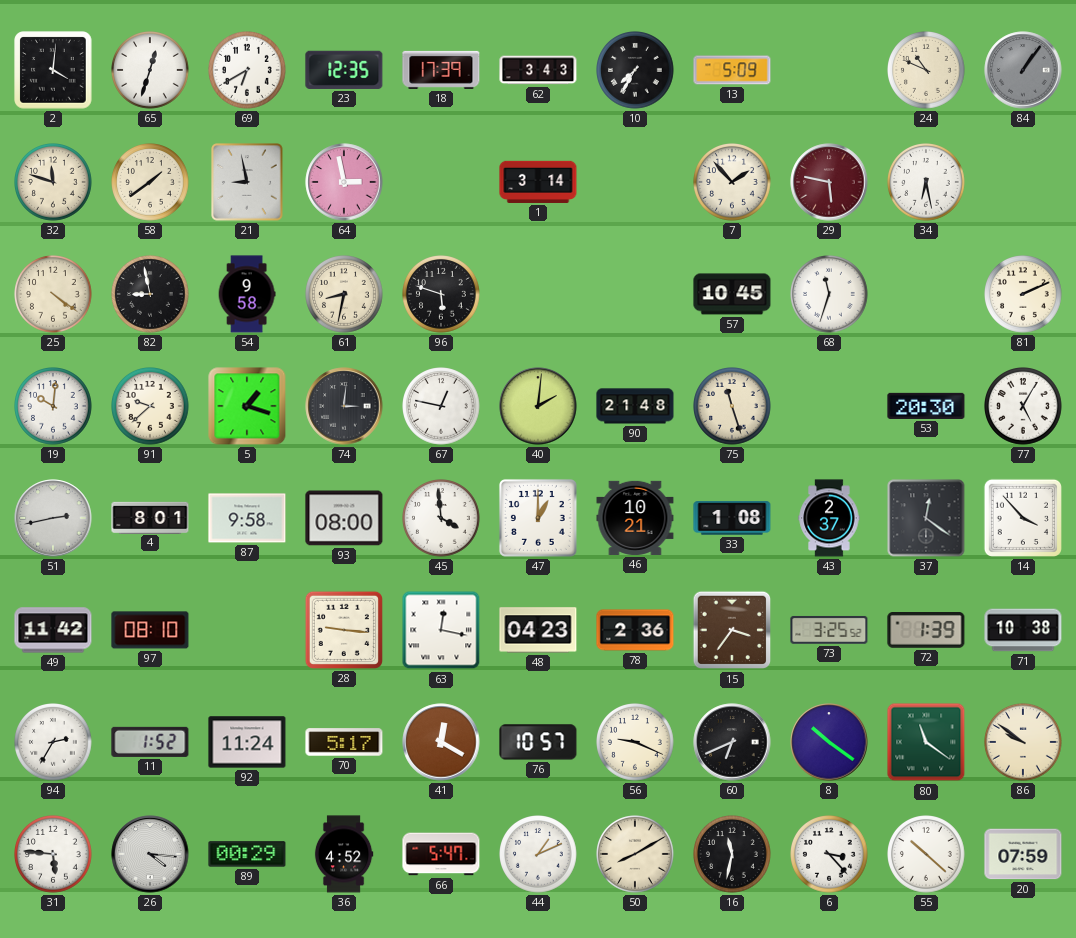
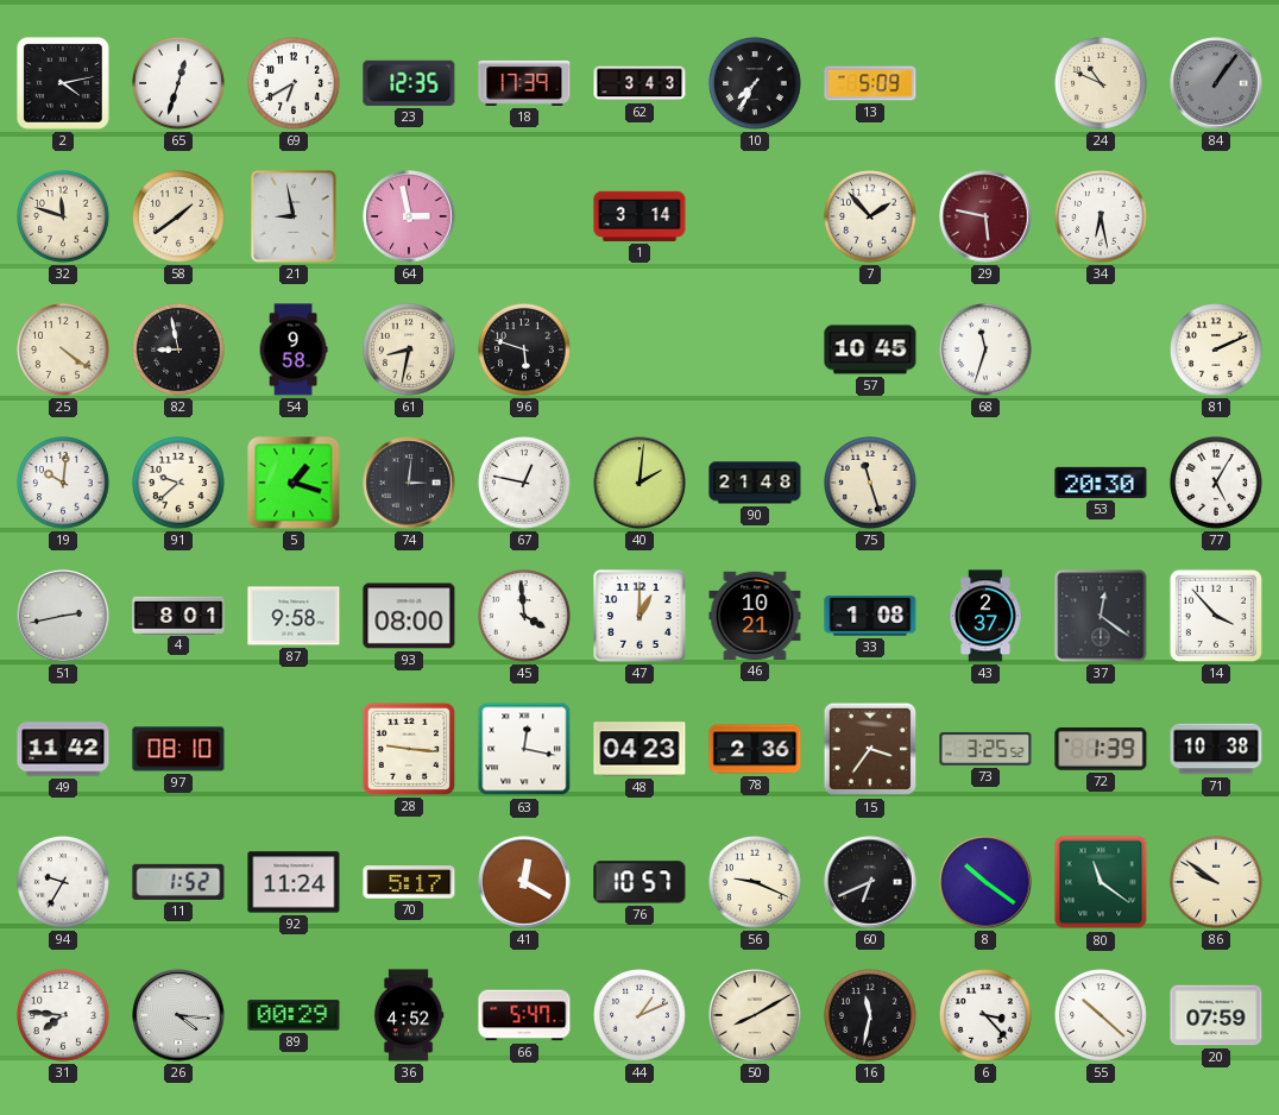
2: 4:01 -> 4:13
94: 2:35 -> 9:35
31: 5:46 -> 7:46
